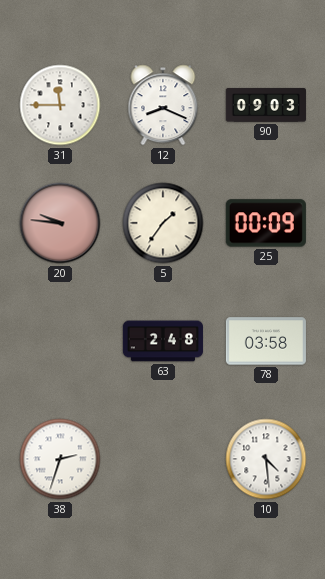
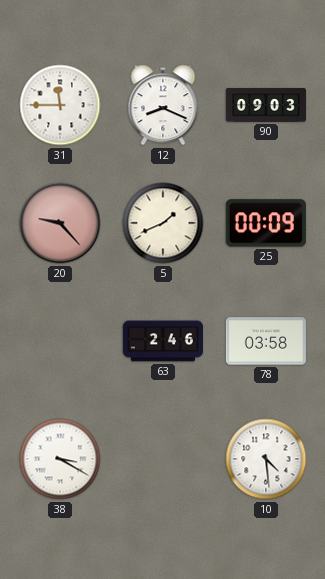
20: 9:46 -> 9:23
5: 1:36 -> 1:41
63: 2:48 -> 2:46
38: 2:33 -> 3:20
